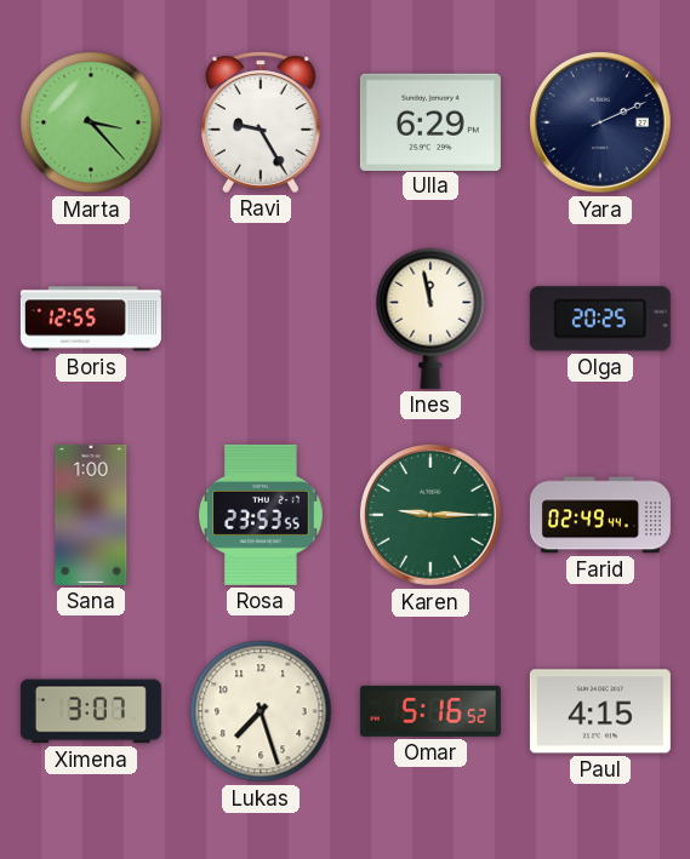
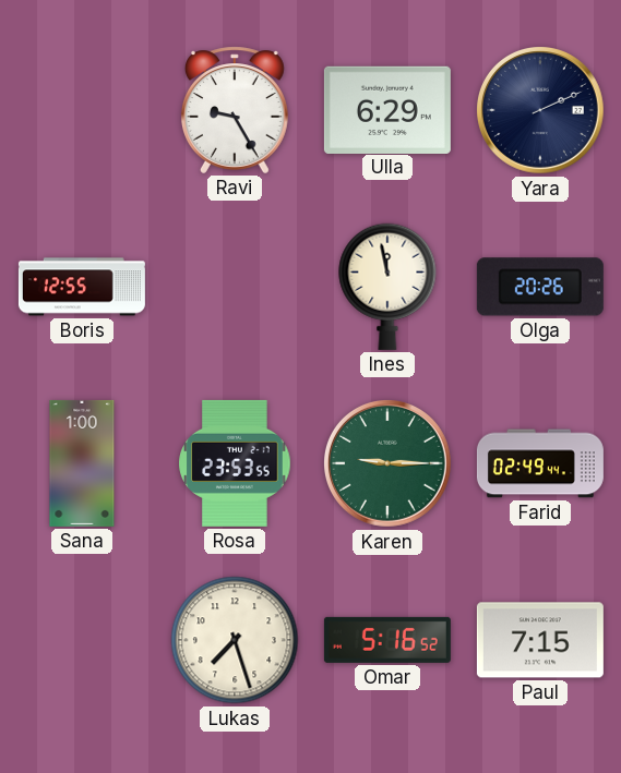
Marta: 3:23 -> none
Olga: 20:25 -> 20:26
Ximena: 3:07 -> none
Paul: 4:15 -> 7:15
